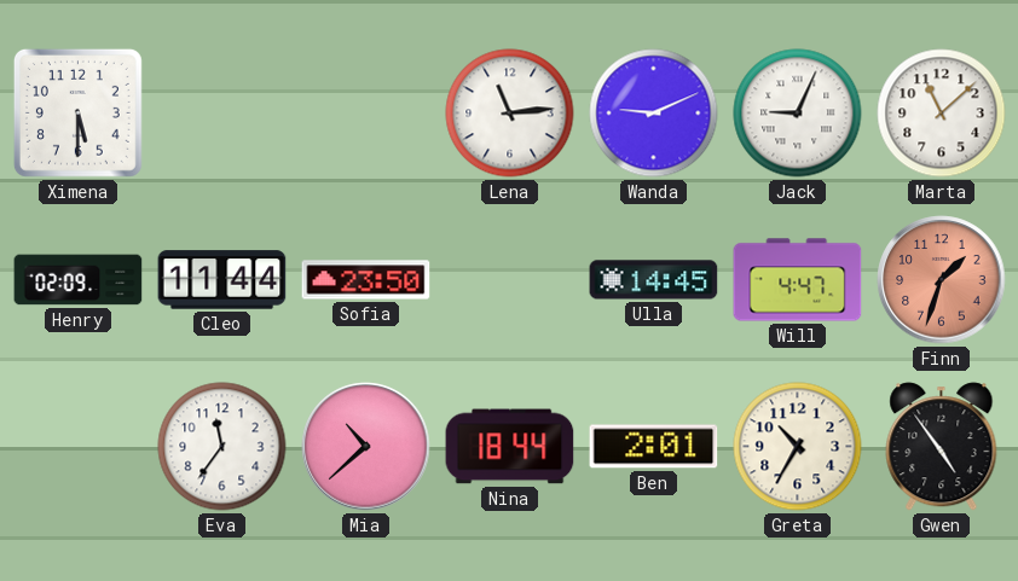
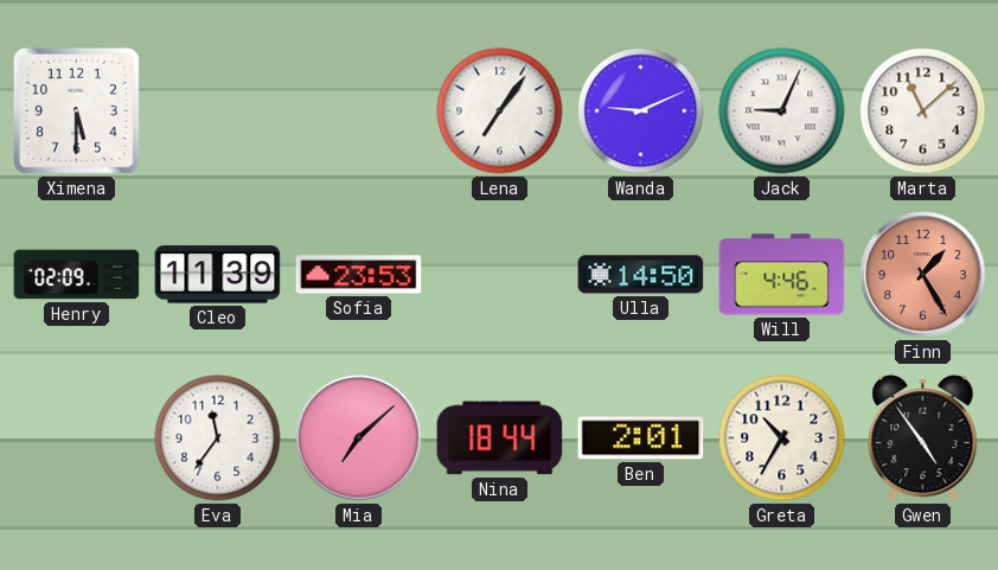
Lena: 11:14 -> 7:06
Cleo: 11:44 -> 11:39
Sofia: 23:50 -> 23:53
Ulla: 14:45 -> 14:50
Will: 4:47 -> 4:46
Finn: 1:33 -> 1:25
Mia: 10:38 -> 7:08
